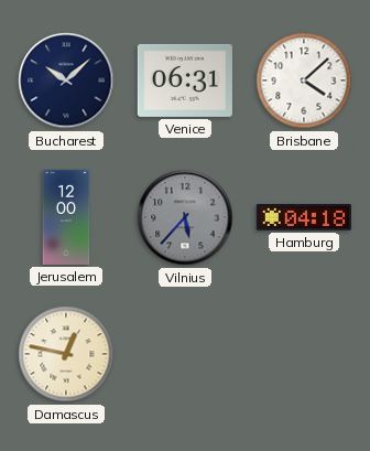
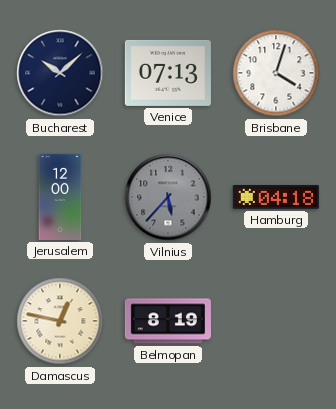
Venice: 06:31 -> 07:13
Brisbane: 4:08 -> 4:03
Belmopan: none -> 8:19
